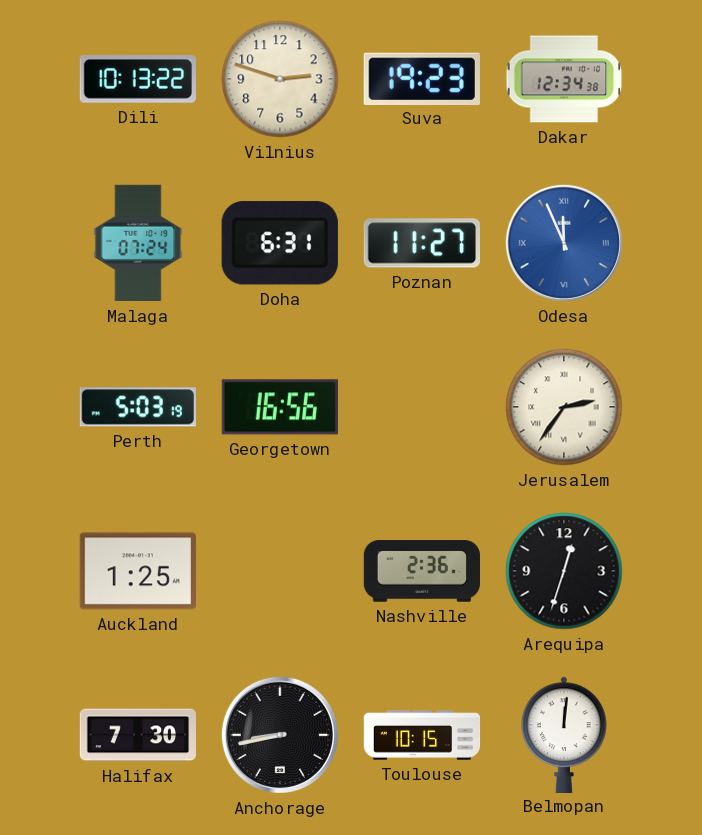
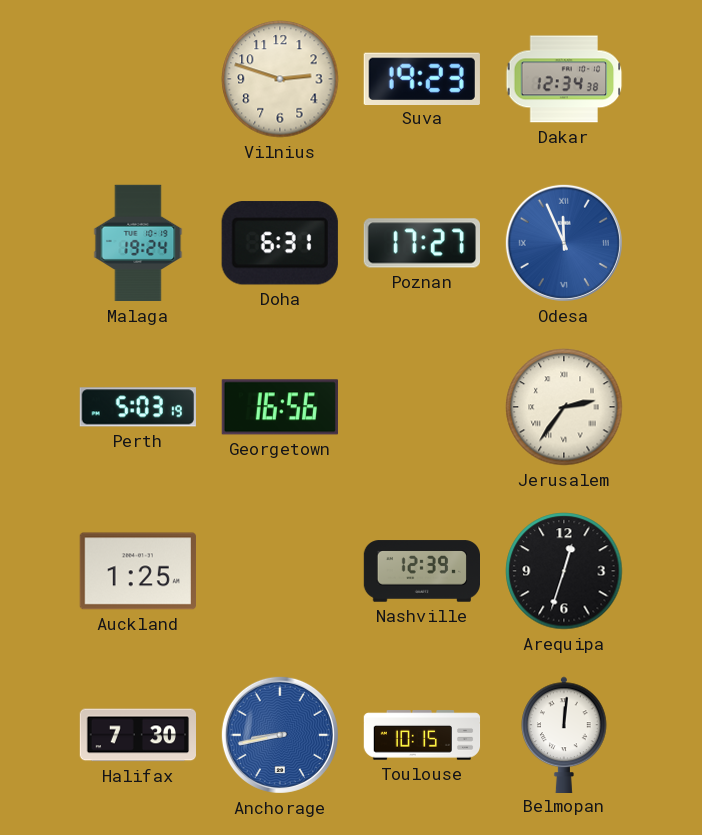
Dili: 10:13 -> none
Malaga: 07:24 -> 19:24
Poznan: 11:27 -> 17:27
Nashville: 2:36 -> 12:39
Anchorage dial: black -> blue
